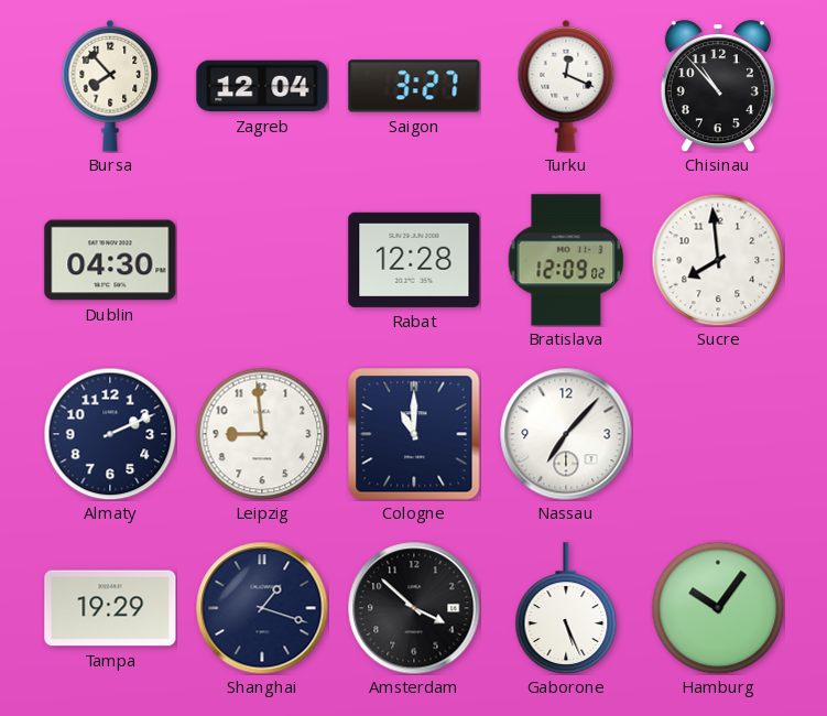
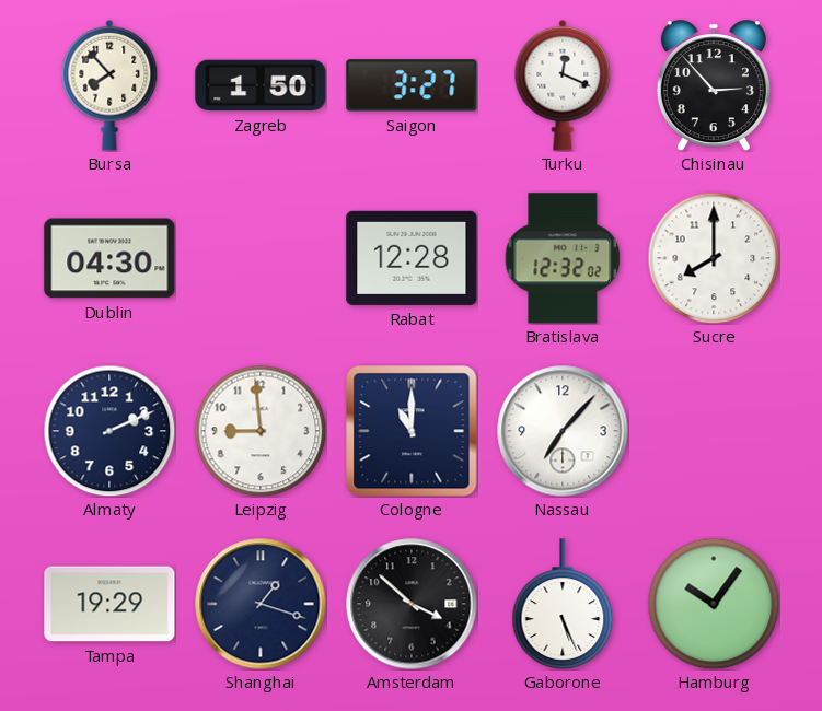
Zagreb: 12:04 -> 1:50
Chisinau: 10:53 -> 2:53
Bratislava: 12:09 -> 12:32
Sucre: 7:59 -> 8:00
